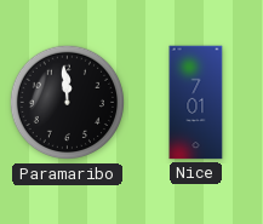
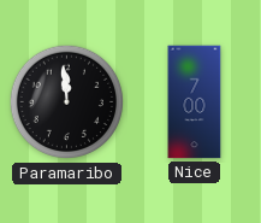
Nice: 7:01 -> 7:00
